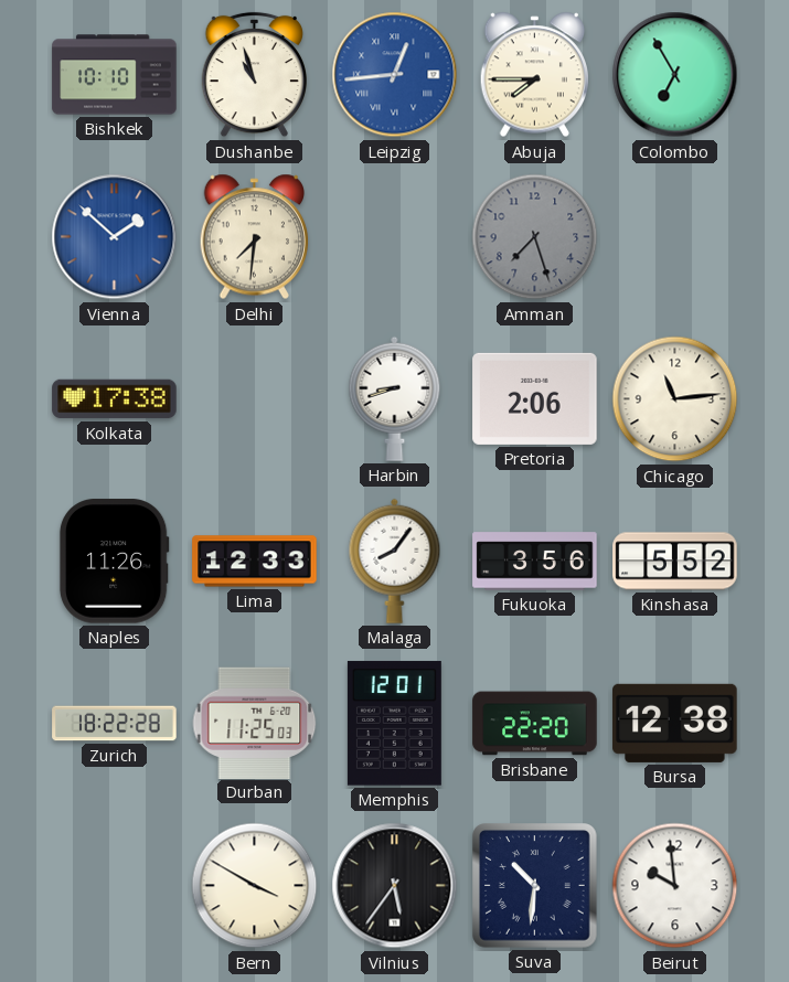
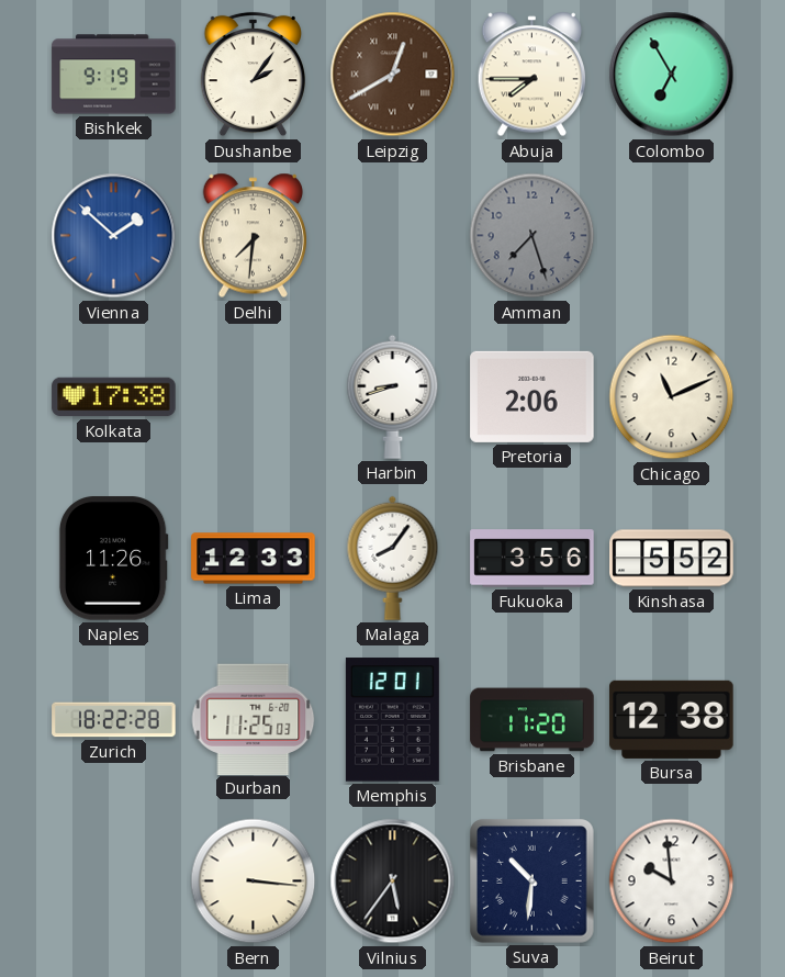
Bishkek: 10:10 -> 9:19
Dushanbe: 10:57 -> 2:06
Leipzig: 12:44 -> 12:40
Leipzig dial: blue -> brown
Chicago: 11:14 -> 11:11
Brisbane: 22:20 -> 11:20
Bern: 3:50 -> 3:16
